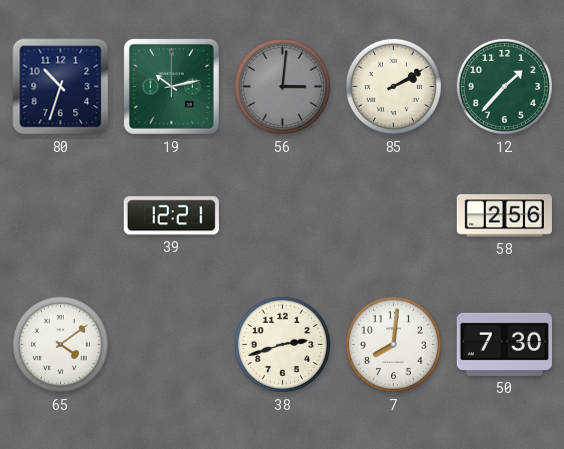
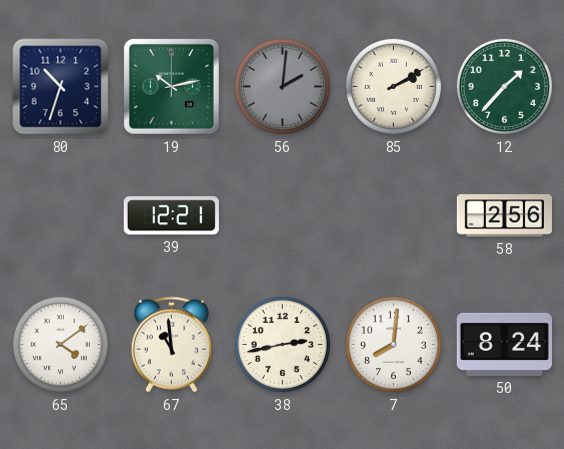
56: 3:01 -> 2:01
67: none -> 10:59
38: 2:42 -> 2:43
50: 7:30 -> 8:24
